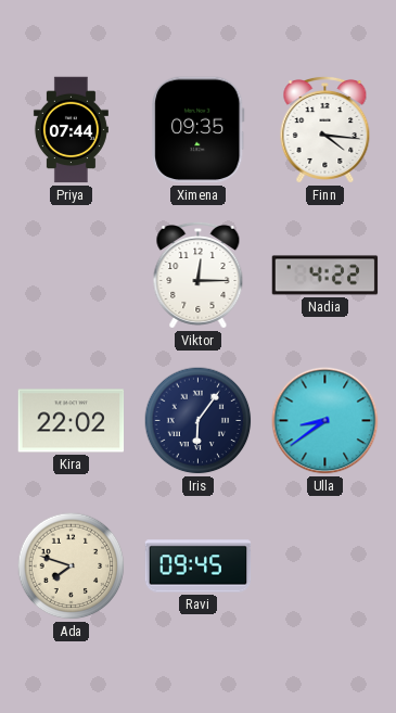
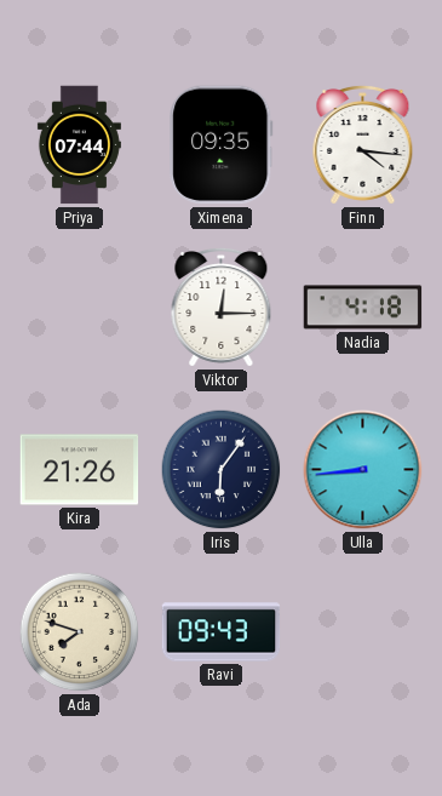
Nadia: 4:22 -> 4:18
Kira: 22:02 -> 21:26
Ulla: 8:39 -> 8:44
Ravi: 09:45 -> 09:43
